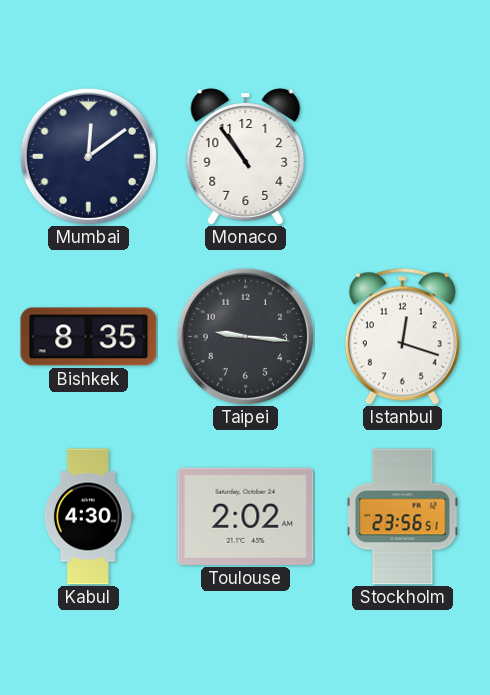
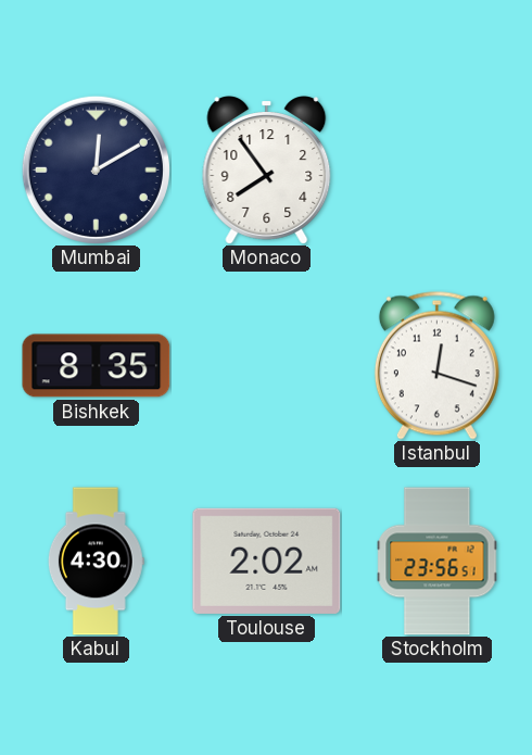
Mumbai: 12:09 -> 12:10
Monaco: 10:54 -> 7:54
Taipei: 9:16 -> none
